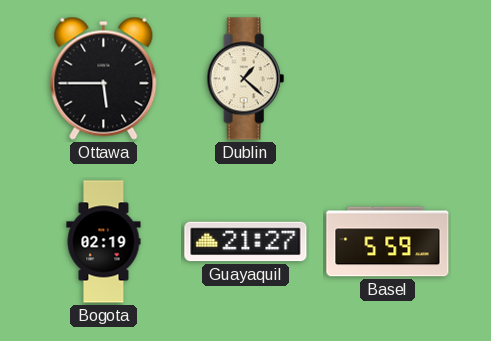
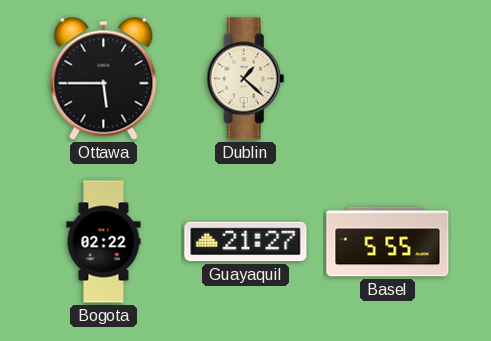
Bogota: 02:19 -> 02:22
Basel: 5:59 -> 5:55
